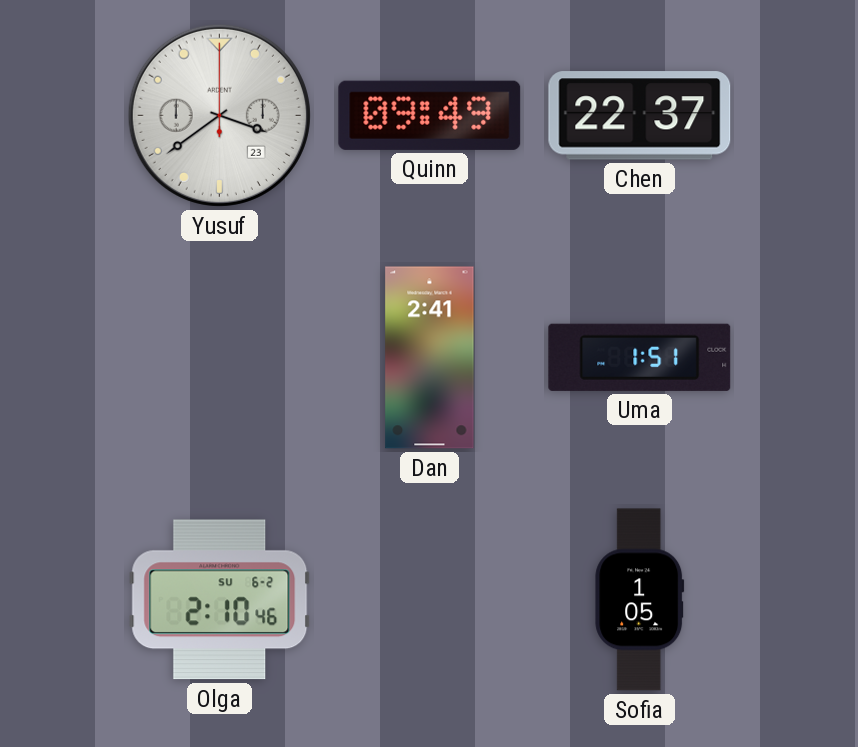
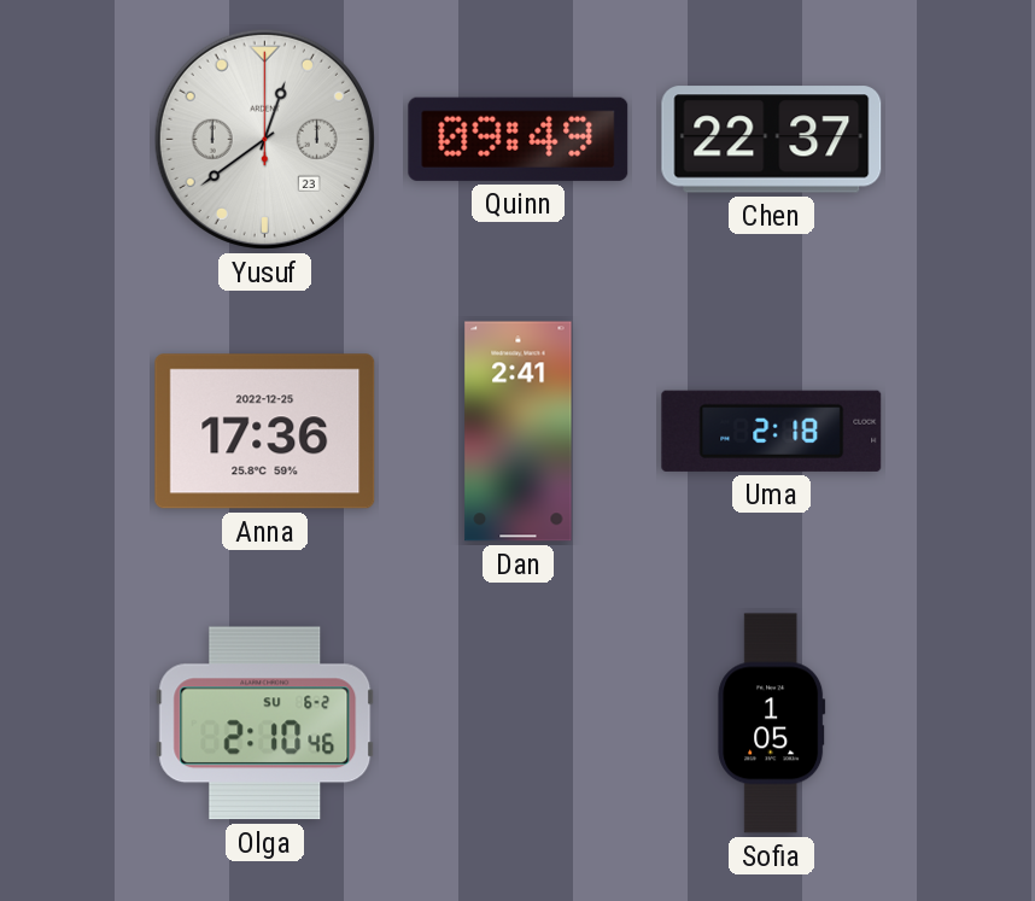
Yusuf: 3:39 -> 12:39
Anna: none -> 17:36
Uma: 1:51 -> 2:18
